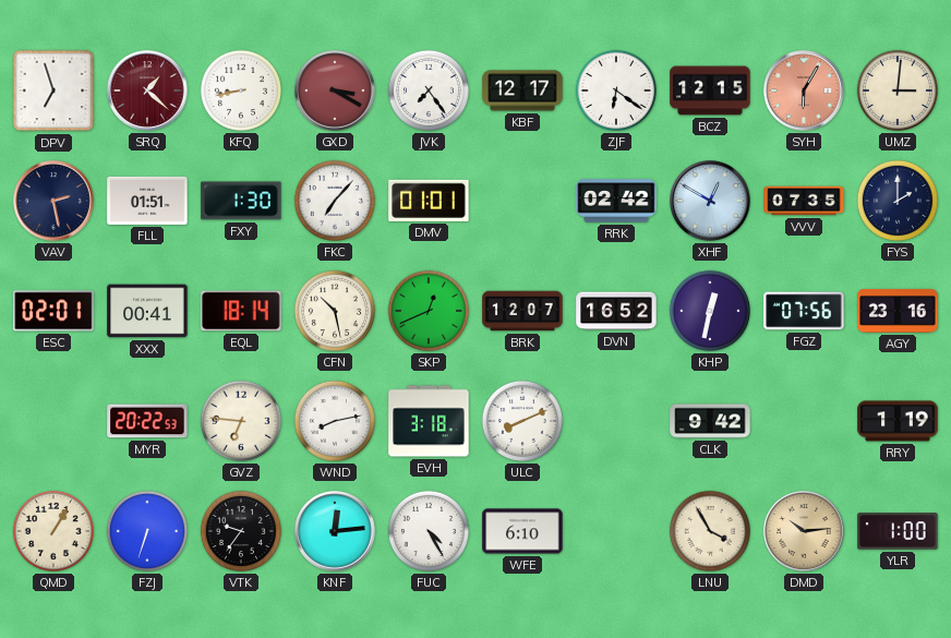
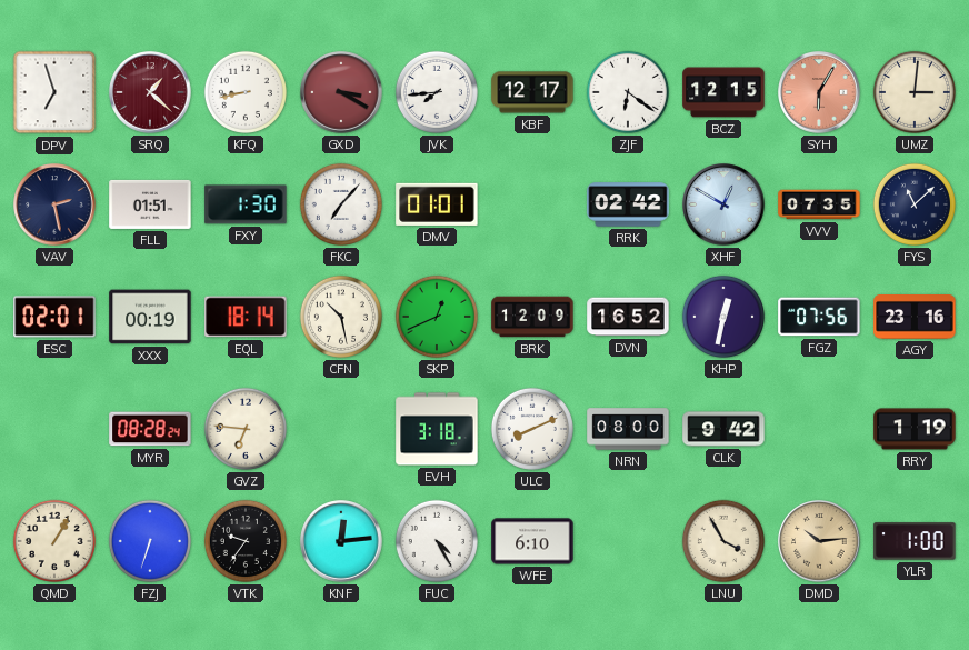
JVK: 7:24 -> 7:44
FYS: 2:00 -> 11:08
XXX: 00:41 -> 00:19
BRK: 12:07 -> 12:09
MYR: 20:22 -> 08:28
WND: 8:13 -> none
NRN: none -> 08:00
